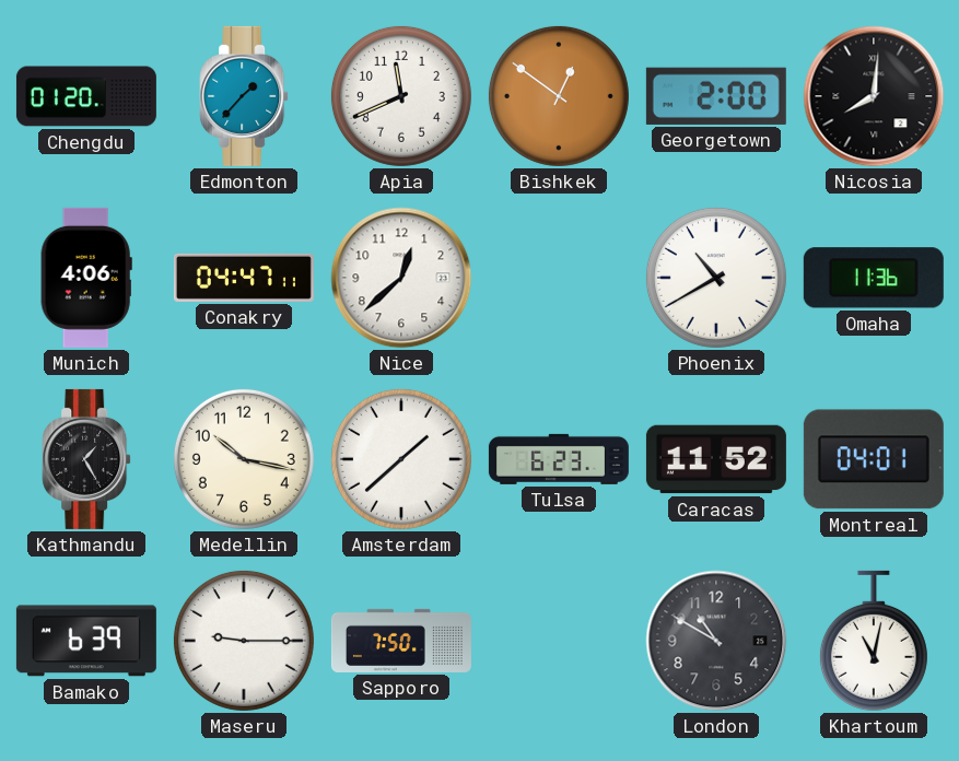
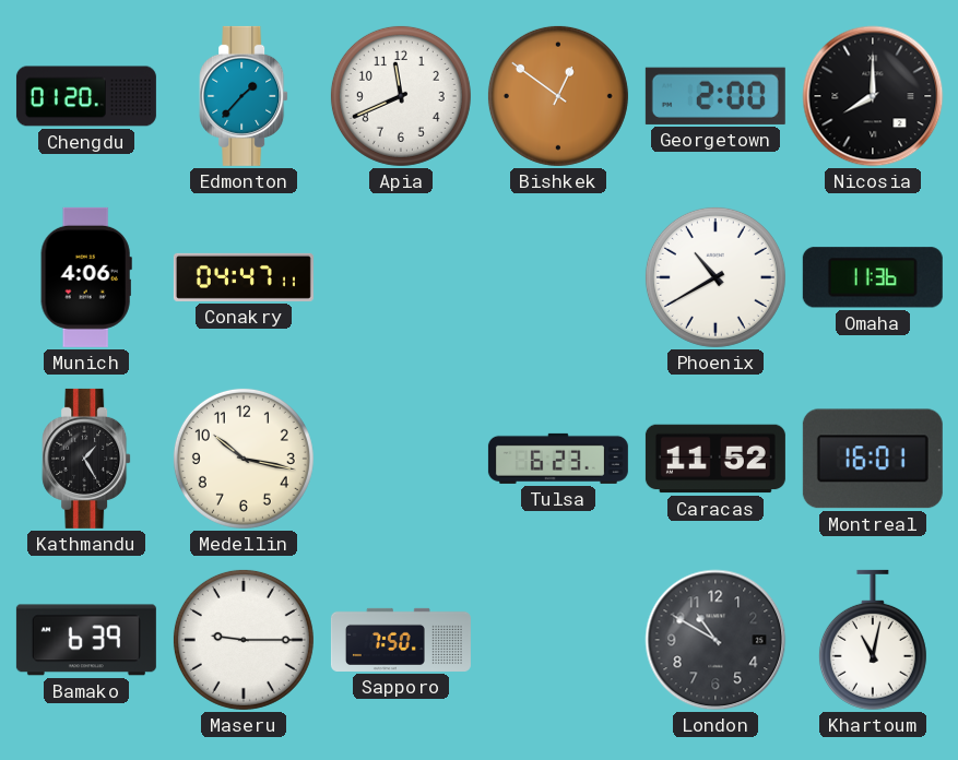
Nicosia: 8:01 -> 8:00
Nice: 12:38 -> none
Amsterdam: 1:38 -> none
Montreal: 04:01 -> 16:01
